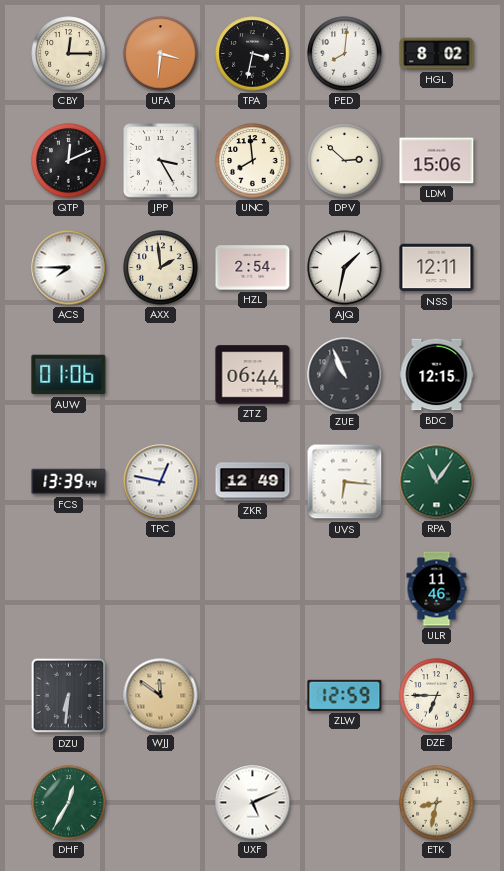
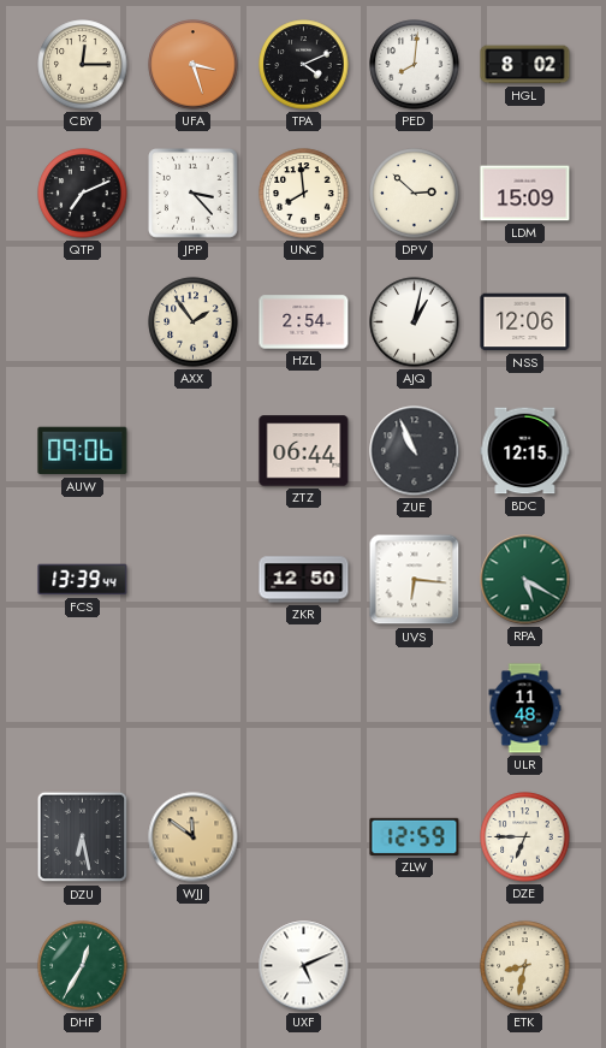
UFA: 3:31 -> 3:27
TPA: 3:32 -> 4:11
QTP: 12:11 -> 7:11
JPP: 3:25 -> 3:23
LDM: 15:06 -> 15:09
ACS: 7:45 -> none
AXX: 1:59 -> 1:54
AJQ: 1:32 -> 1:02
NSS: 12:11 -> 12:06
AUW: 01:06 -> 09:06
TPC: 12:47 -> none
ZKR: 12:49 -> 12:50
RPA: 11:06 -> 5:20
ULR: 11:46 -> 11:48
DZU: 6:31 -> 6:28
